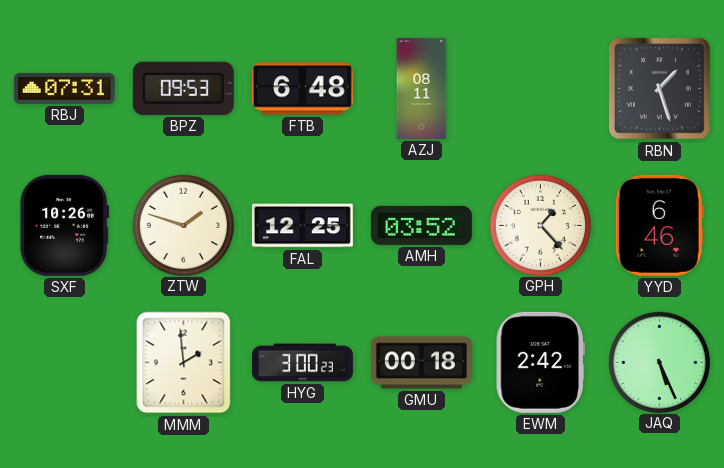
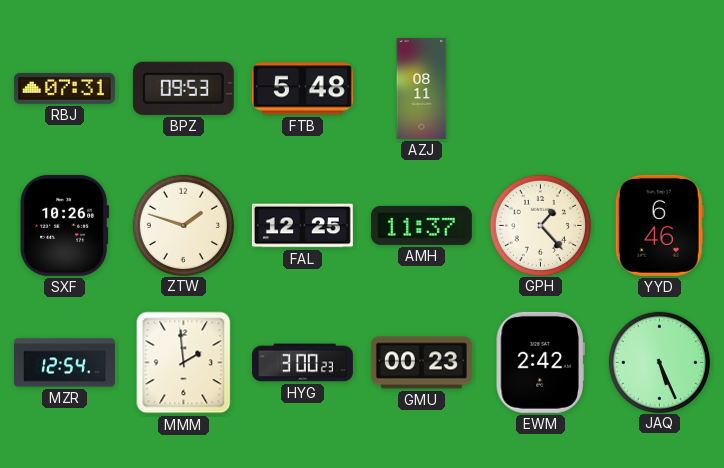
FTB: 6:48 -> 5:48
RBN: 1:27 -> none
AMH: 03:52 -> 11:37
MZR: none -> 12:54
GMU: 00:18 -> 00:23
